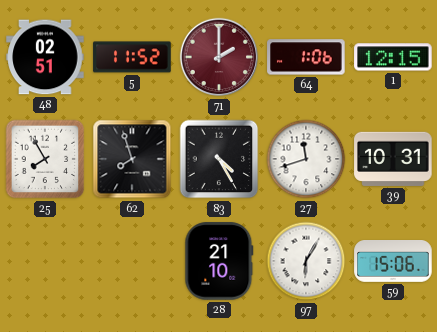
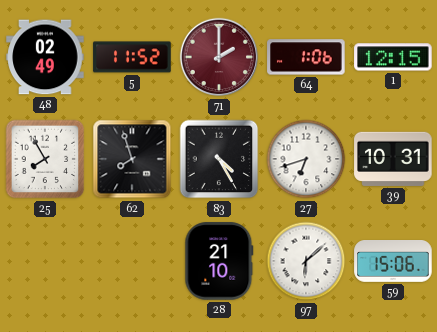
48: 02:51 -> 02:49
27: 11:42 -> 6:42
97: 6:05 -> 6:08
